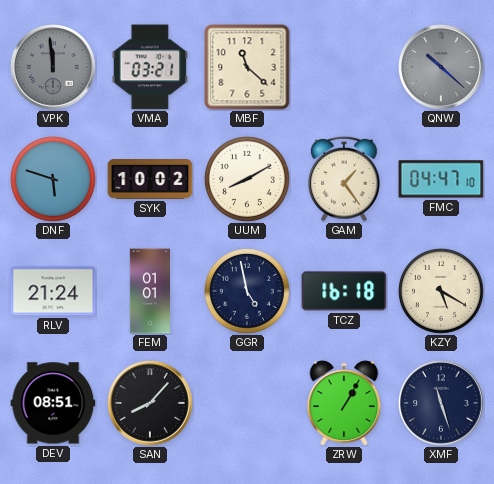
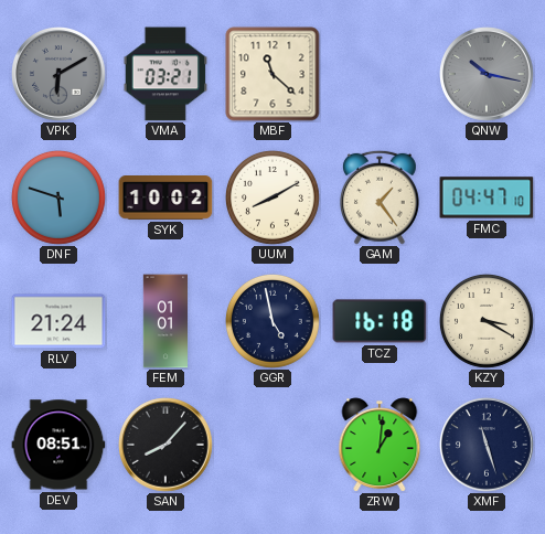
VPK: 11:59 -> 6:10
QNW: 10:22 -> 10:17
KZY: 5:20 -> 3:20
ZRW: 1:05 -> 1:01
